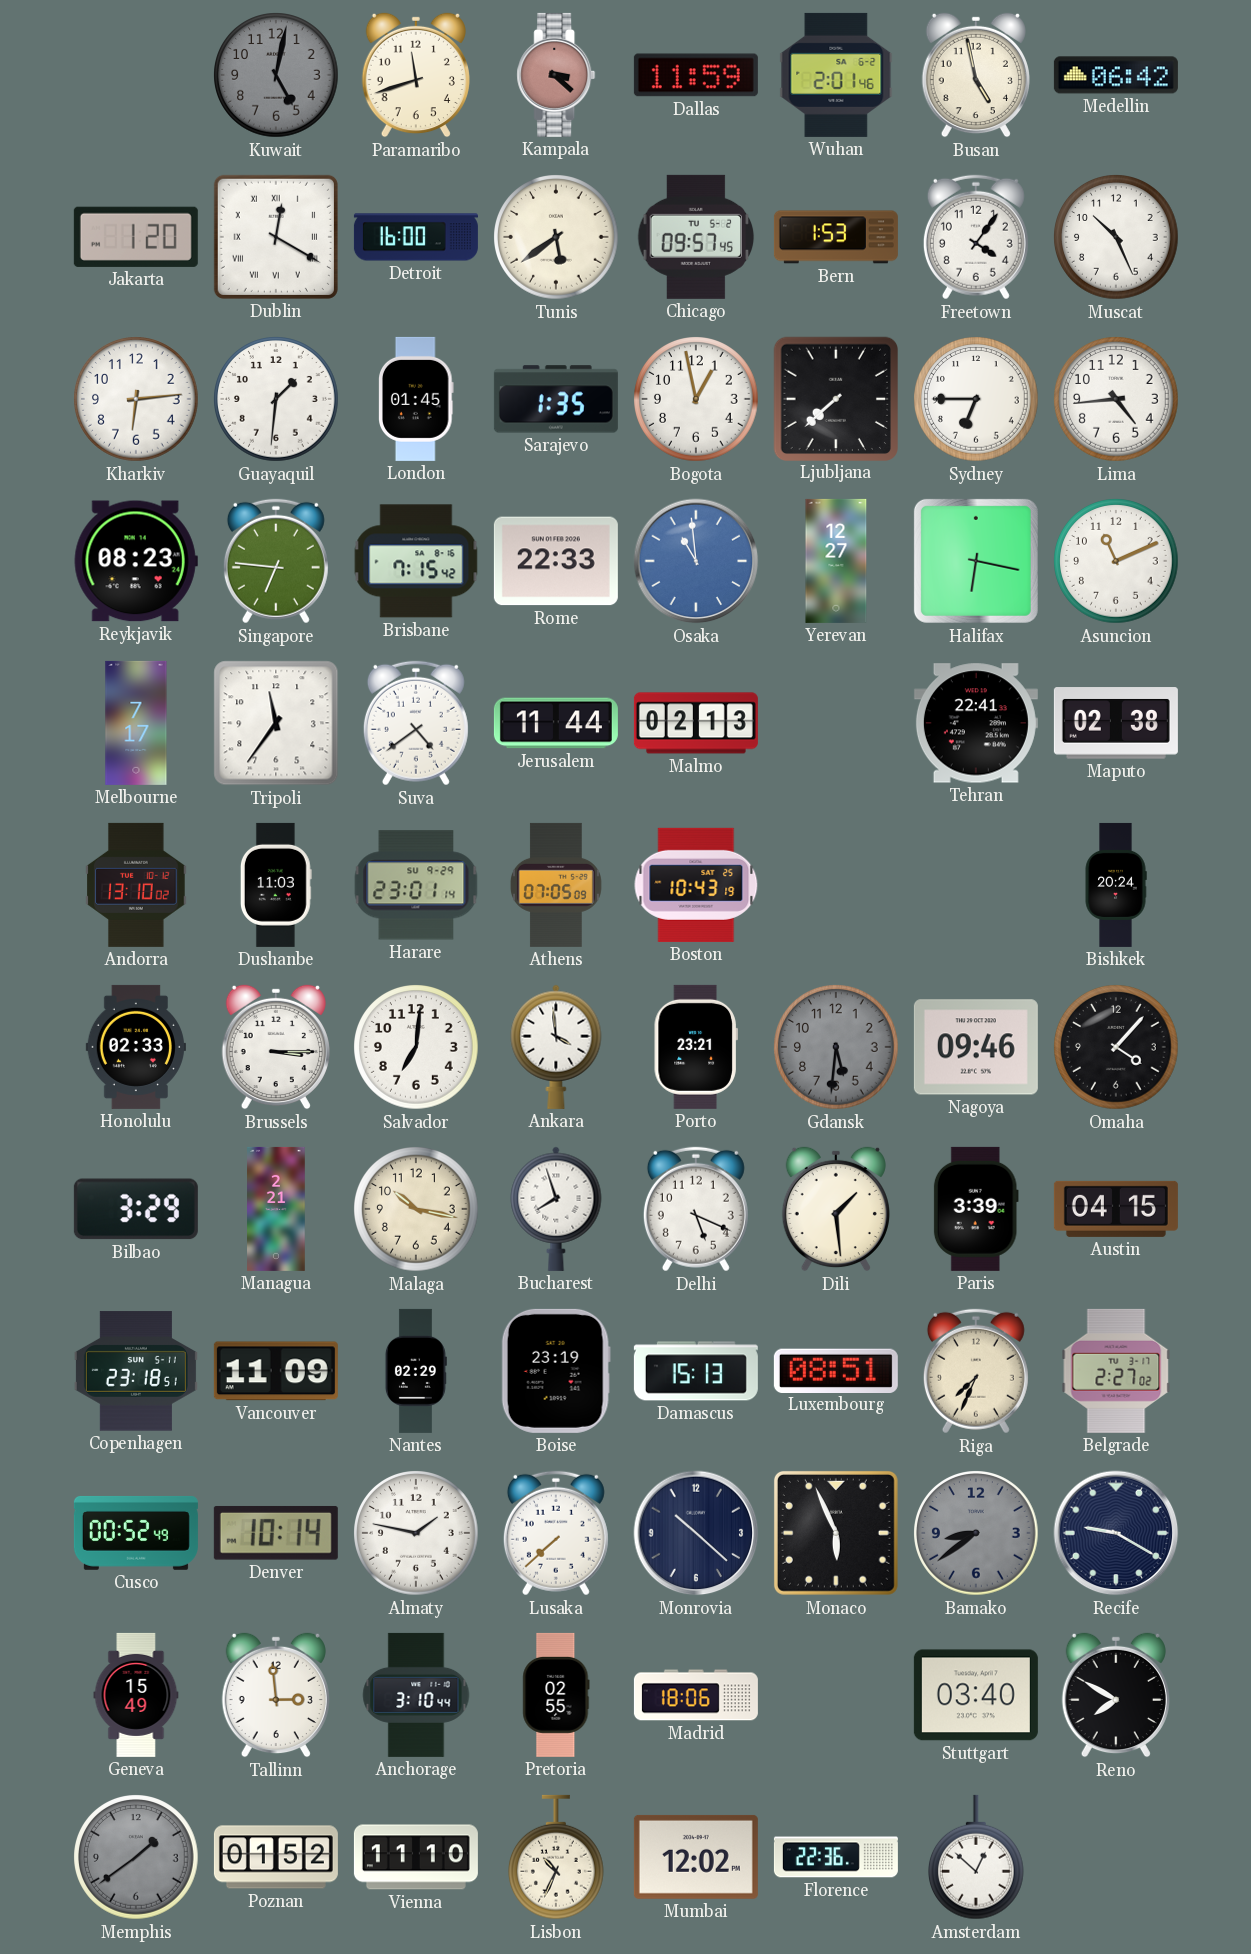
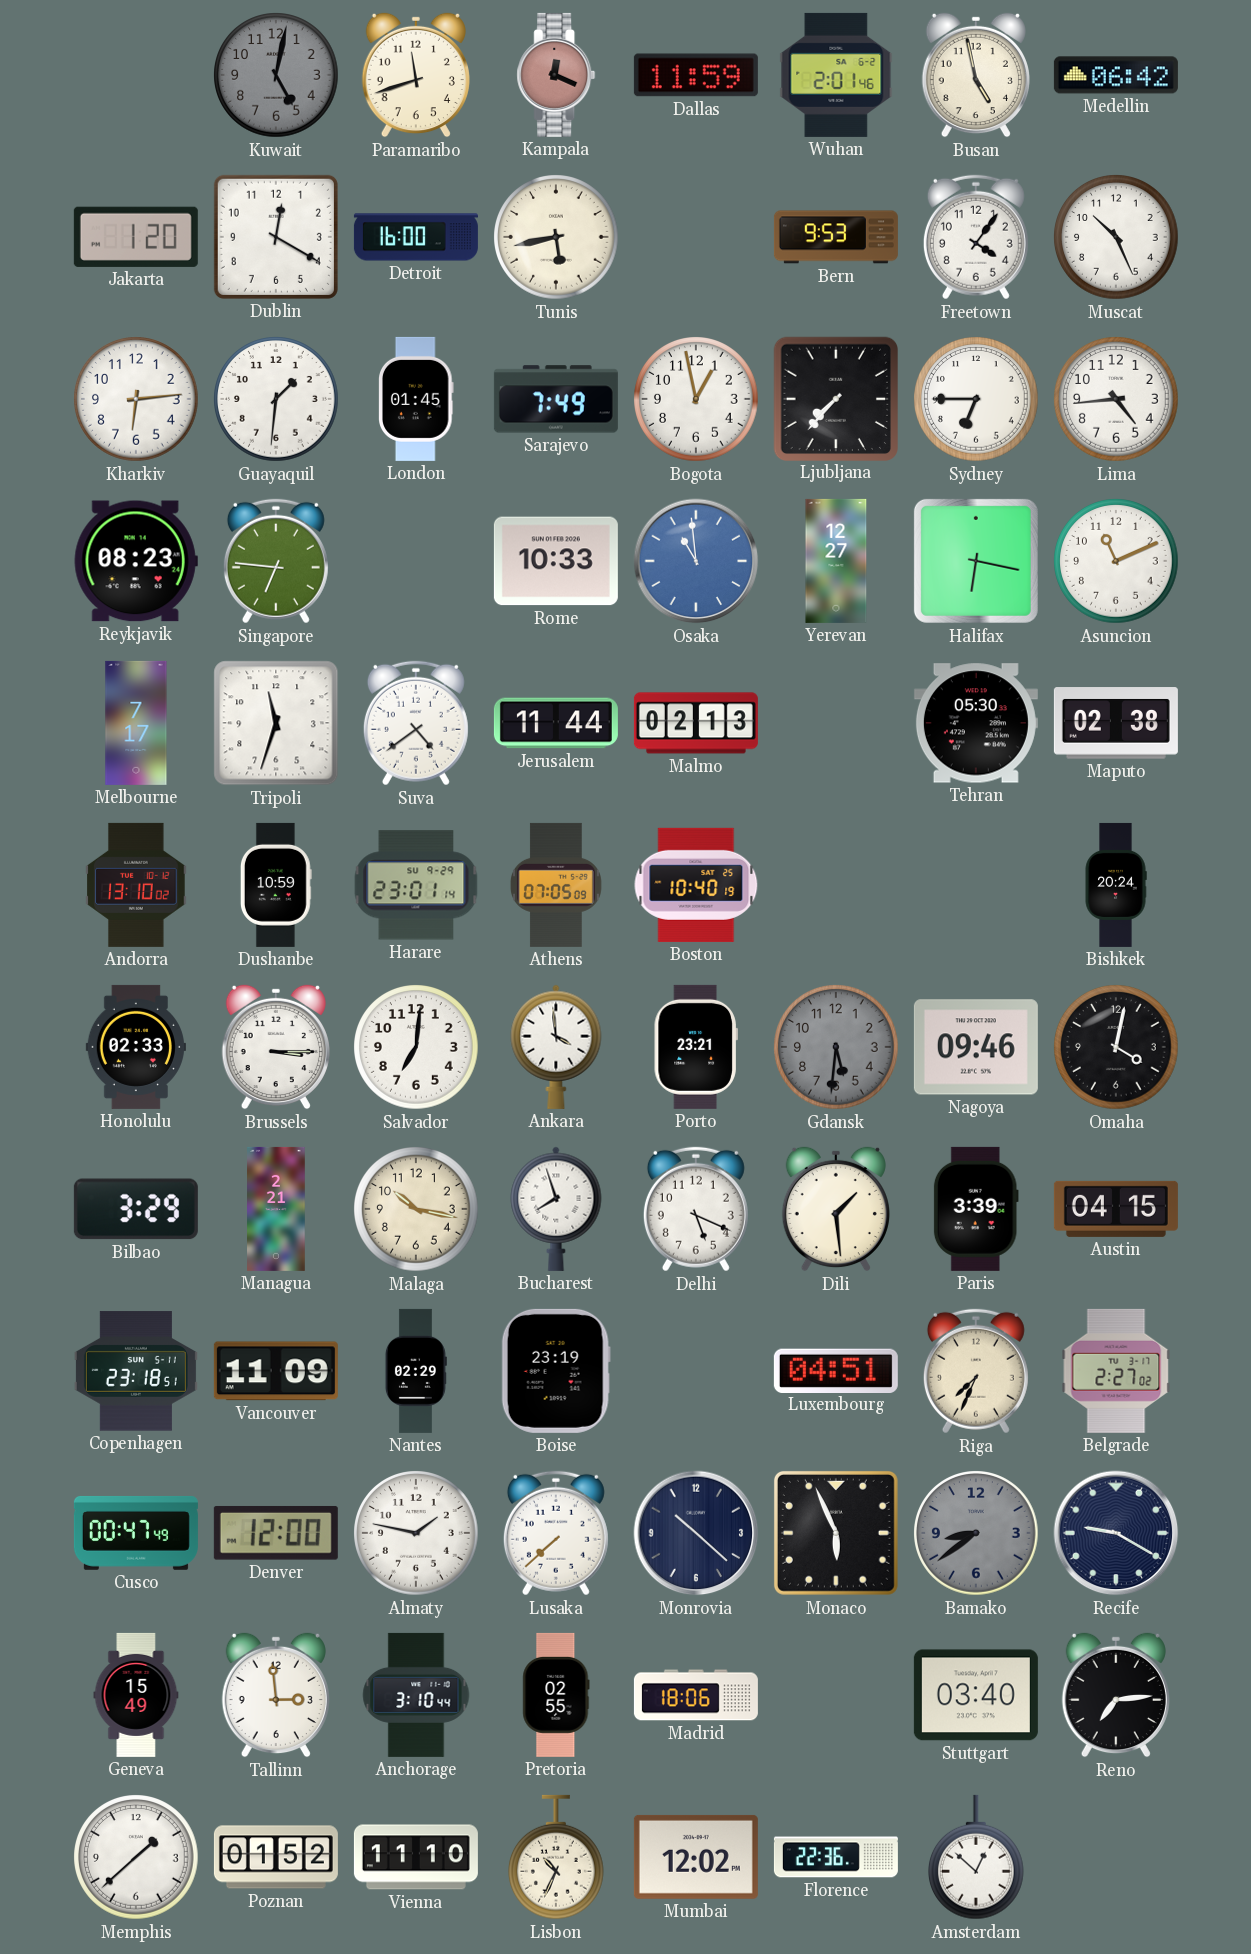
Kampala: 3:22 -> 12:19
Dublin numerals: Roman -> Arabic
Tunis: 5:39 -> 5:43
Chicago: 09:57 -> none
Bern: 1:53 -> 9:53
Sarajevo: 1:35 -> 7:49
Ljubljana: 7:38 -> 7:37
Brisbane: 7:15 -> none
Rome: 22:33 -> 10:33
Tripoli: 11:36 -> 11:33
Tehran: 22:41 -> 05:30
Dushanbe: 11:03 -> 10:59
Boston: 10:43 -> 10:40
Omaha: 4:07 -> 4:02
Damascus: 15:13 -> none
Luxembourg: 08:51 -> 04:51
Cusco: 00:52 -> 00:47
Denver: 10:14 -> 12:00
Reno: 7:50 -> 7:14
Memphis: 1:39 -> 1:38
Memphis dial: grey -> white
